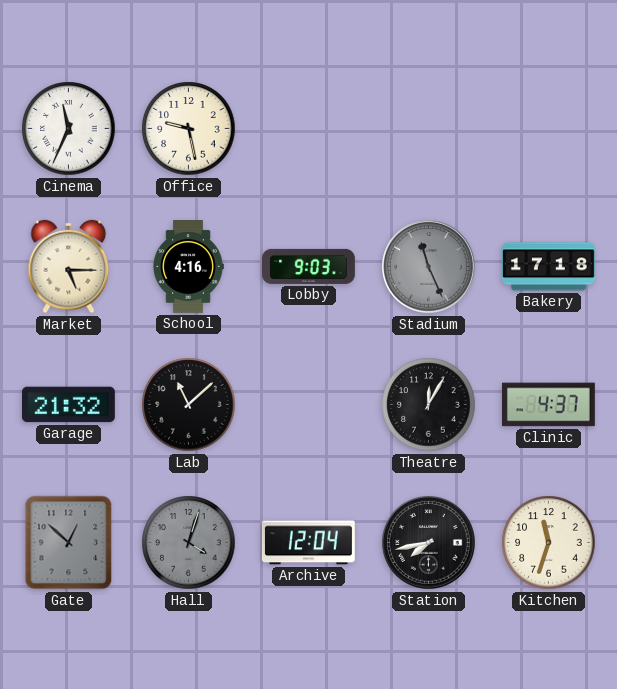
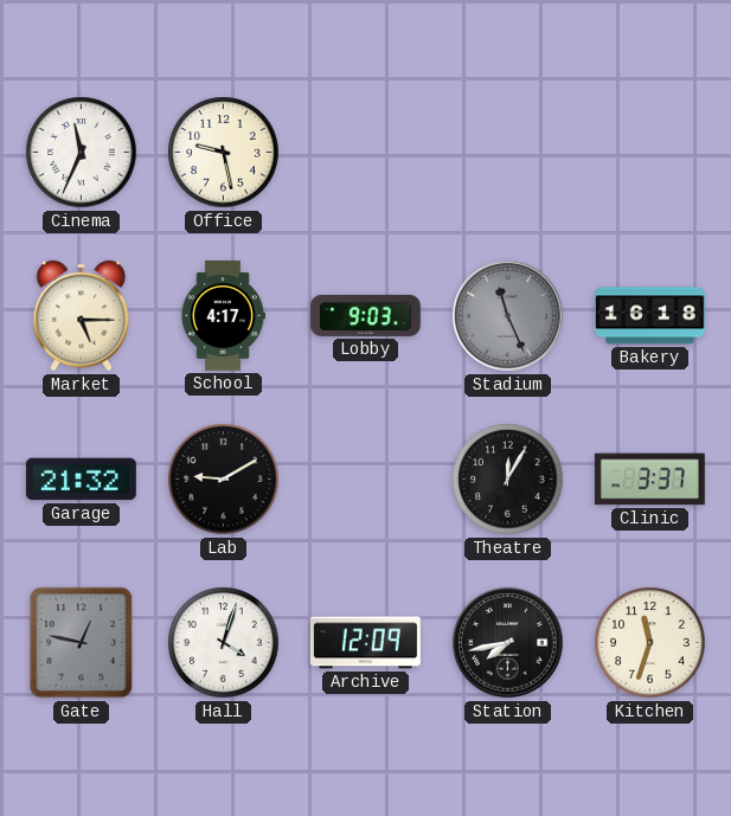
School: 4:16 -> 4:17
Bakery: 17:18 -> 16:18
Lab: 11:08 -> 9:10
Clinic: 4:37 -> 3:37
Gate: 12:52 -> 12:47
Hall dial: grey -> white
Archive: 12:04 -> 12:09
